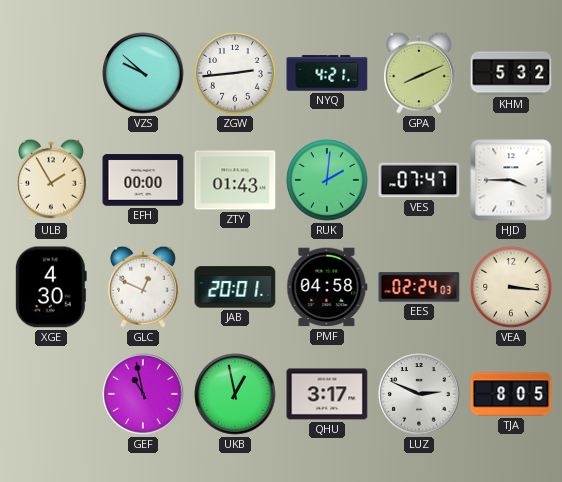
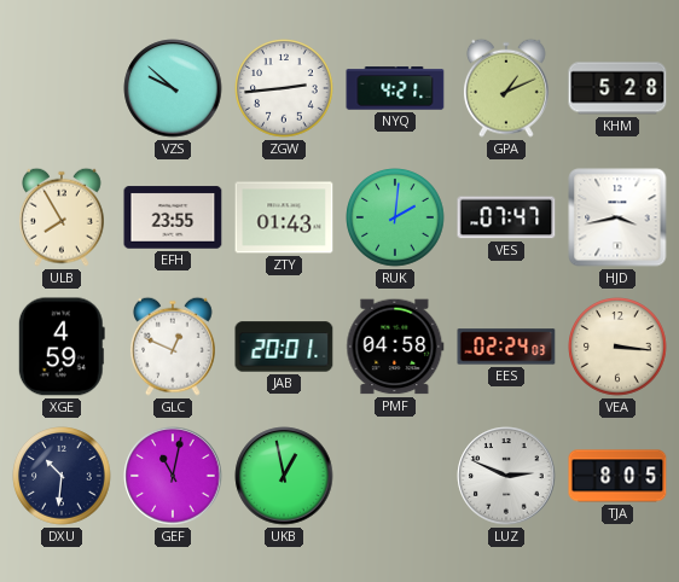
GPA: 8:11 -> 1:11
KHM: 5:32 -> 5:28
ULB: 1:55 -> 7:55
EFH: 00:00 -> 23:55
HJD: 3:45 -> 3:43
XGE: 4:30 -> 4:59
DXU: none -> 10:31
GEF: 10:58 -> 11:02
QHU: 3:17 -> none
